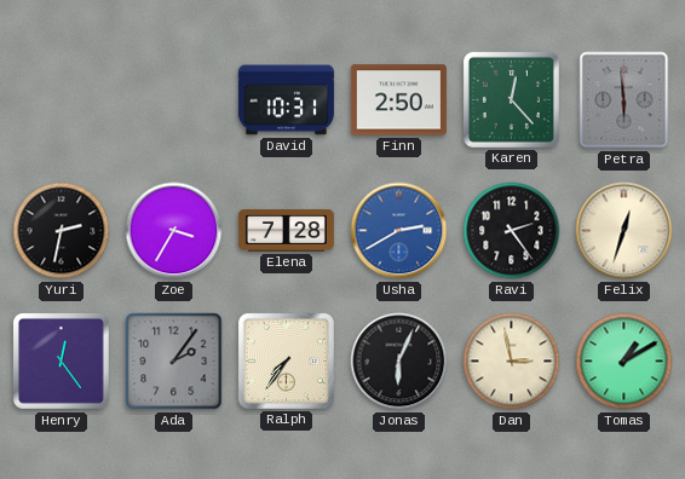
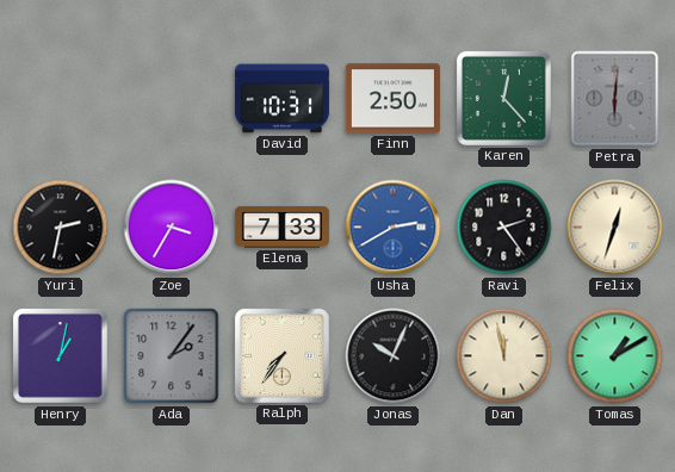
Petra: 5:59 -> 6:01
Elena: 7:28 -> 7:33
Henry: 12:24 -> 1:02
Jonas: 6:04 -> 10:04
Dan: 2:58 -> 11:58
